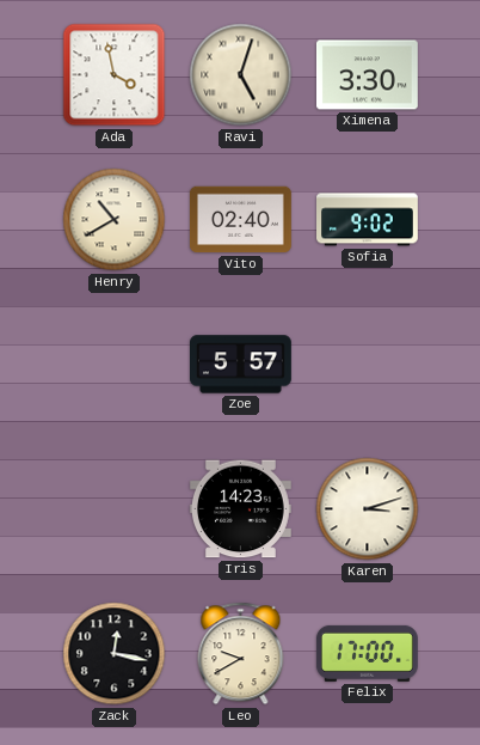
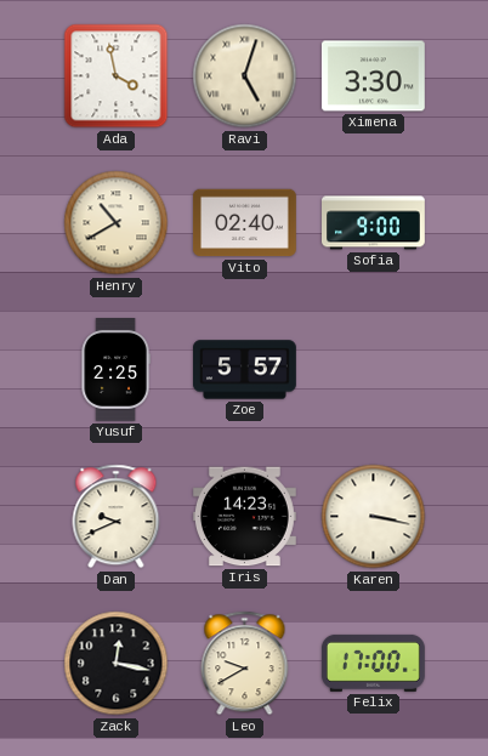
Sofia: 9:02 -> 9:00
Yusuf: none -> 2:25
Dan: none -> 9:41
Karen: 3:12 -> 3:17
